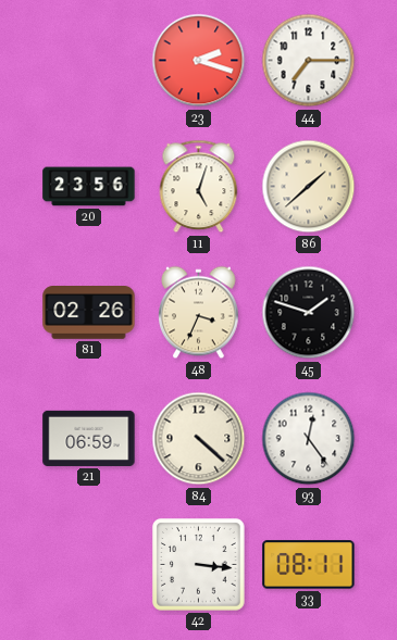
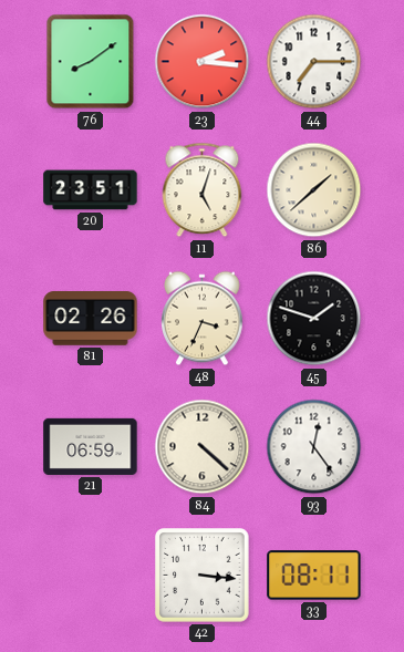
76: none -> 8:09
23: 2:18 -> 2:16
20: 23:56 -> 23:51
